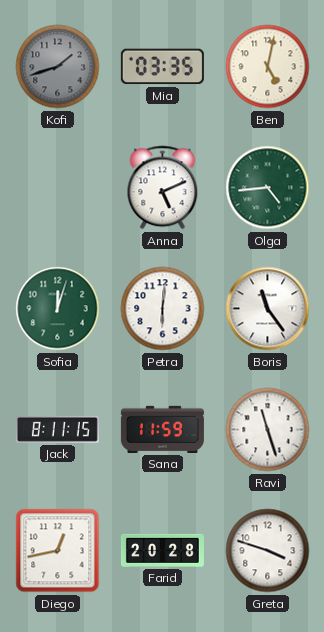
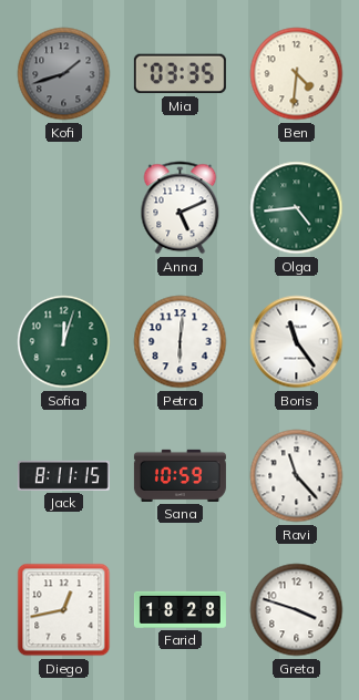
Ben: 5:02 -> 4:31
Sana: 11:59 -> 10:59
Ravi: 11:27 -> 11:23
Farid: 20:28 -> 18:28
